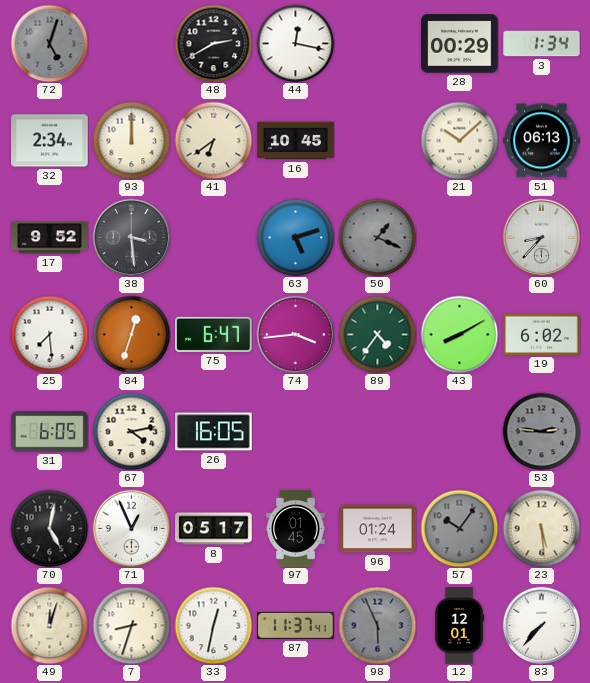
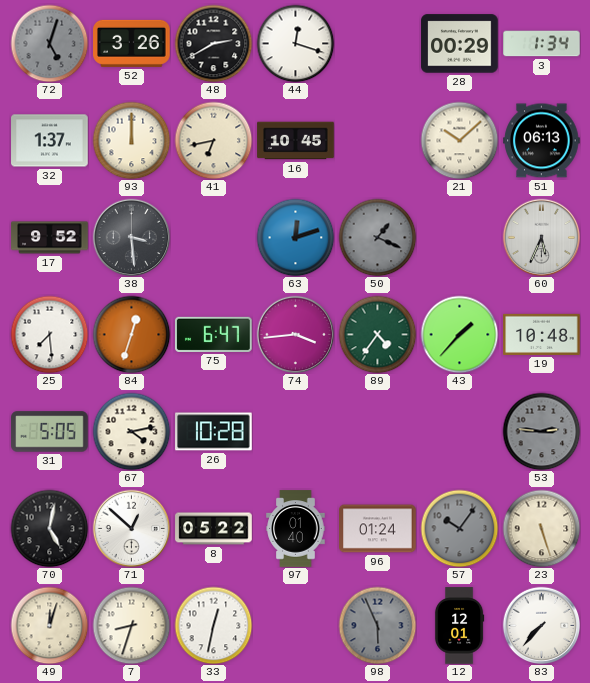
52: none -> 3:26
44: 12:17 -> 12:18
32: 2:34 -> 1:37
41: 6:39 -> 6:43
63: 5:12 -> 12:12
60: 8:37 -> 5:34
43: 8:10 -> 1:37
19: 6:02 -> 10:48
31: 6:05 -> 5:05
26: 16:05 -> 10:28
71: 12:56 -> 12:52
8: 05:17 -> 05:22
97: 01:45 -> 01:40
23: 5:29 -> 5:27
87: 11:37 -> none
